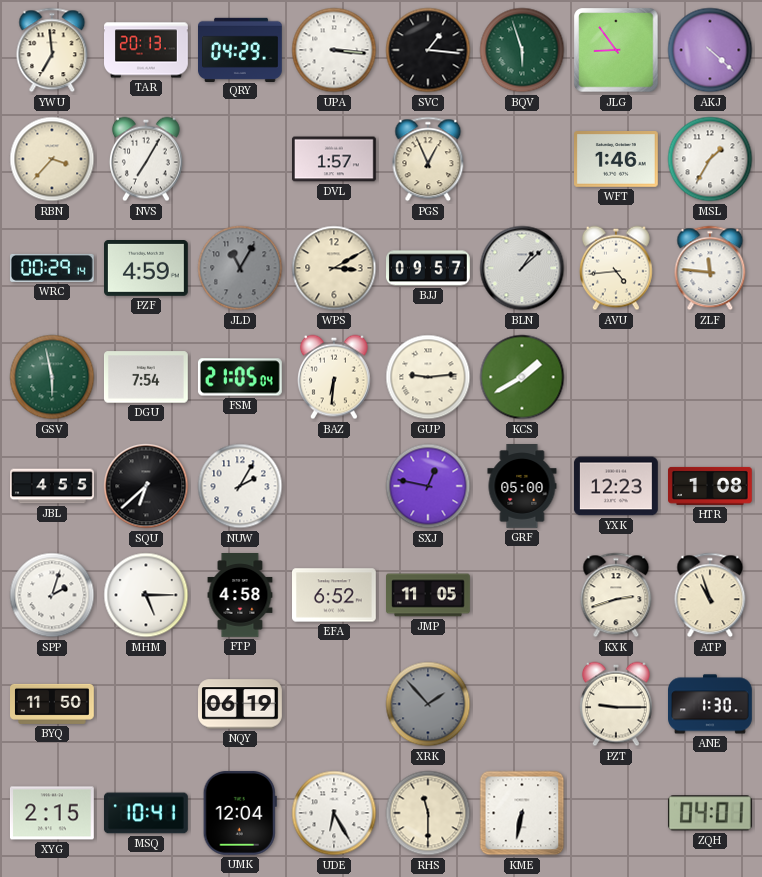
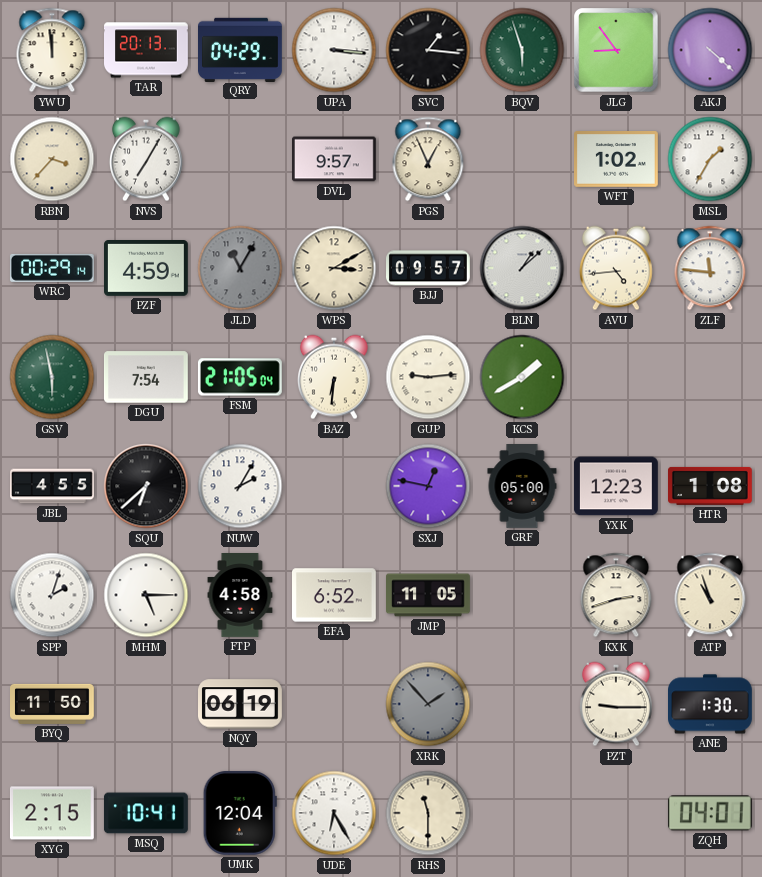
YWU: 6:59 -> 11:59
DVL: 1:57 -> 9:57
WFT: 1:46 -> 1:02
KME: 6:32 -> none
